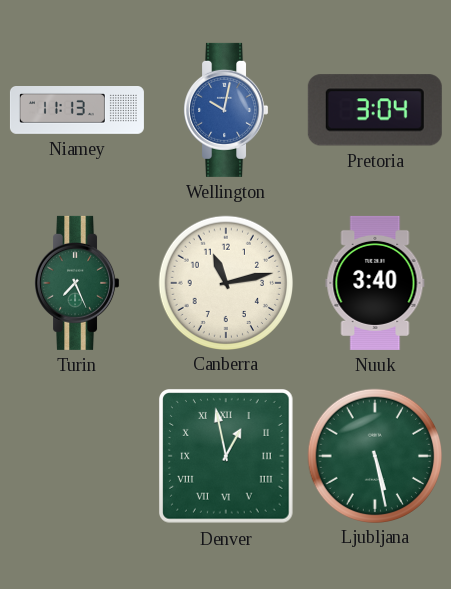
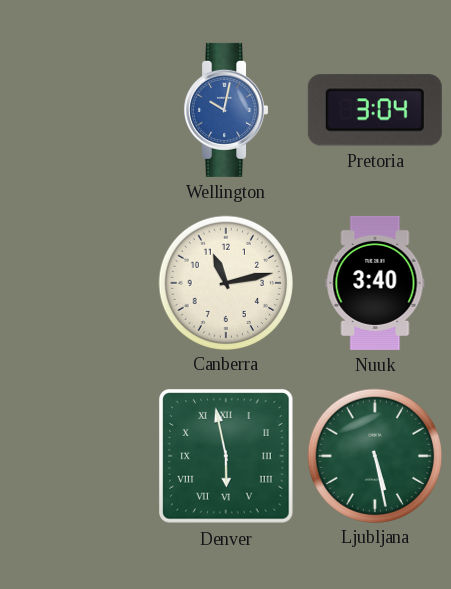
Niamey: 11:13 -> none
Turin: 7:26 -> none
Denver: 12:58 -> 5:58
